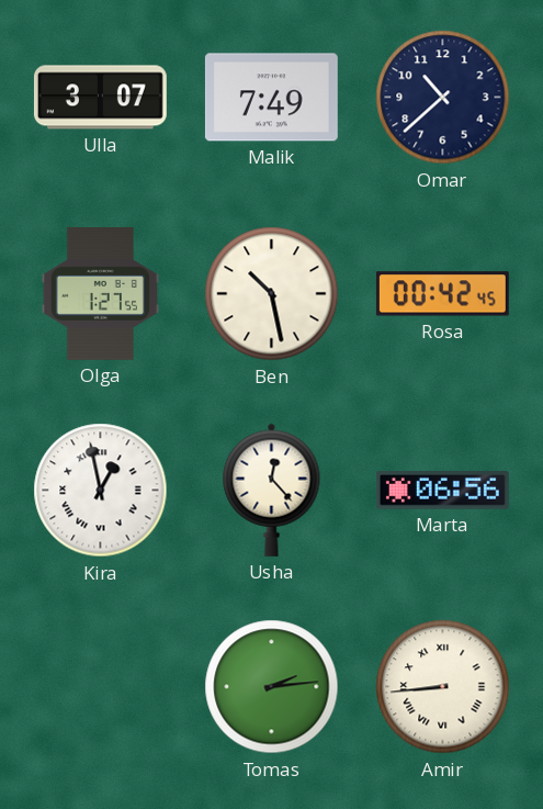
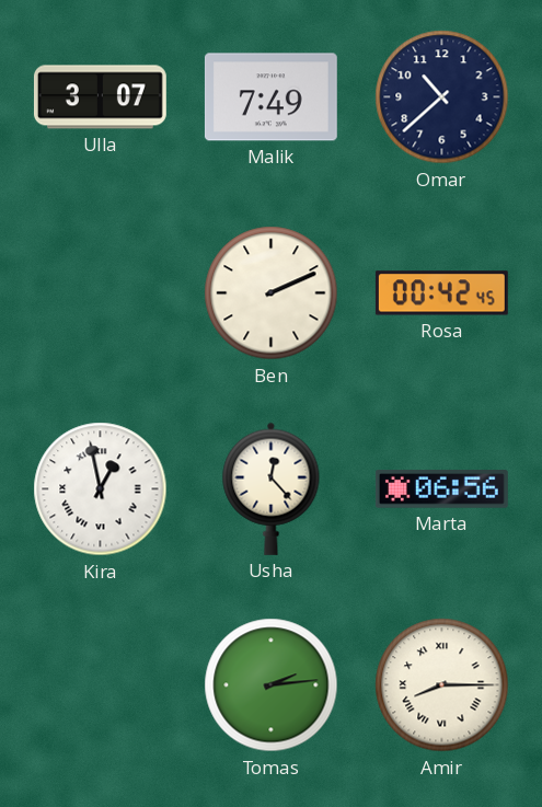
Olga: 1:27 -> none
Ben: 10:28 -> 2:11
Amir: 8:44 -> 8:15
